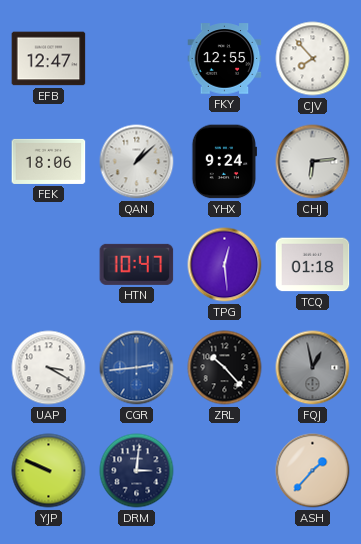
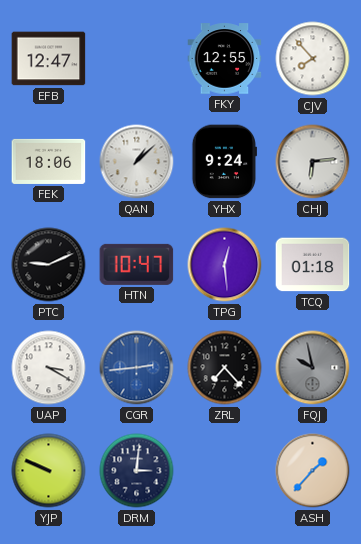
PTC: none -> 9:11
ZRL: 10:23 -> 7:23
FQJ: 12:58 -> 9:58
